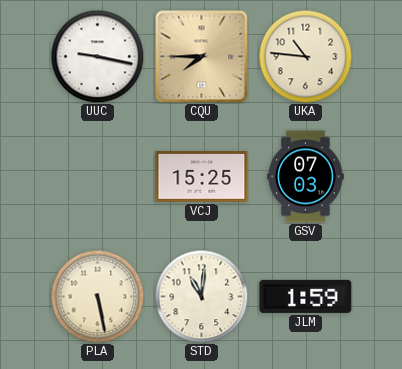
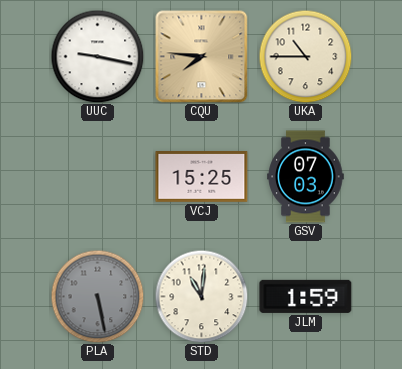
CQU: 7:45 -> 7:46
UKA: 10:46 -> 10:45
PLA dial: cream -> grey
